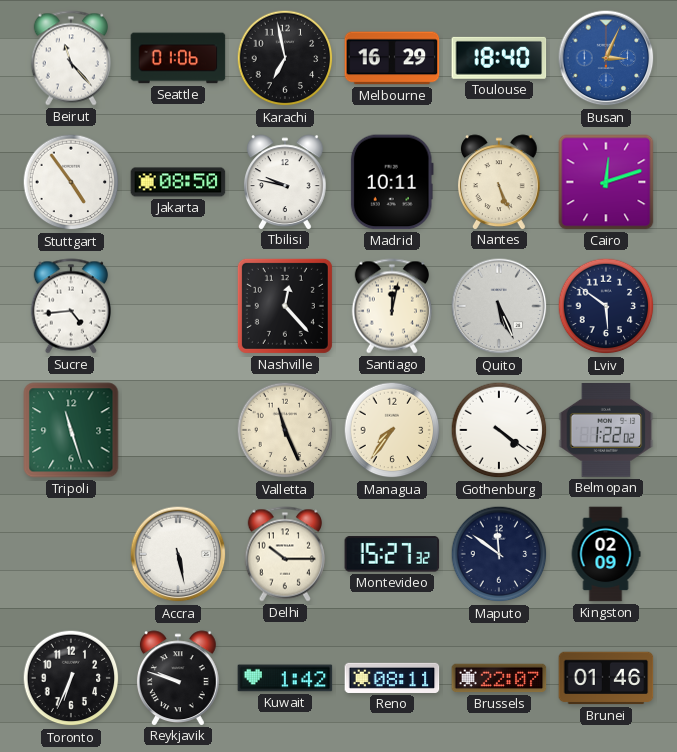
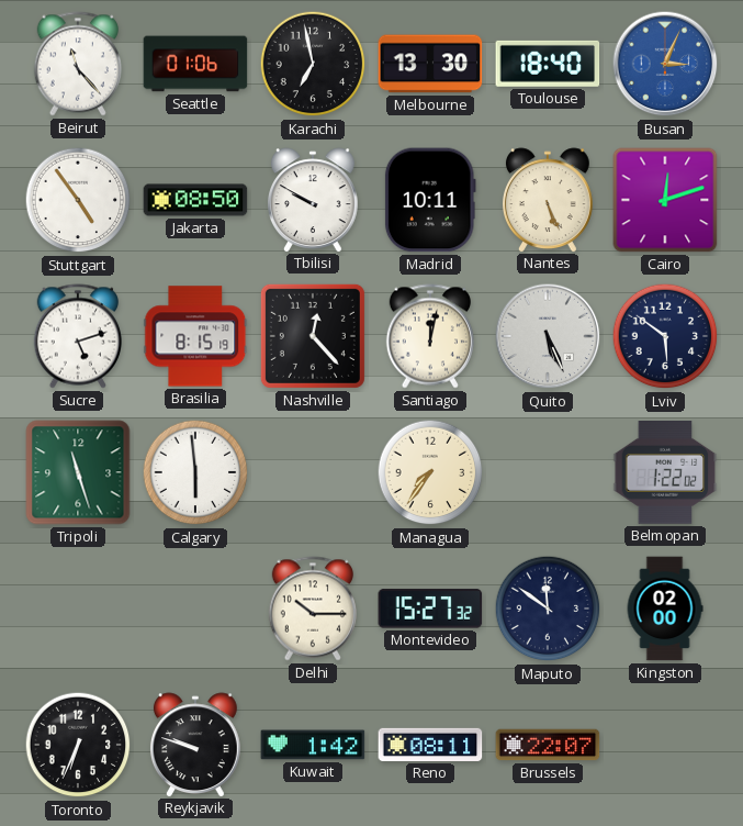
Melbourne: 16:29 -> 13:30
Tbilisi: 9:47 -> 9:50
Sucre: 4:44 -> 5:12
Brasilia: none -> 8:15
Calgary: none -> 5:59
Valletta: 11:26 -> none
Gothenburg: 4:21 -> none
Accra: 5:28 -> none
Kingston: 02:09 -> 02:00
Brunei: 01:46 -> none
